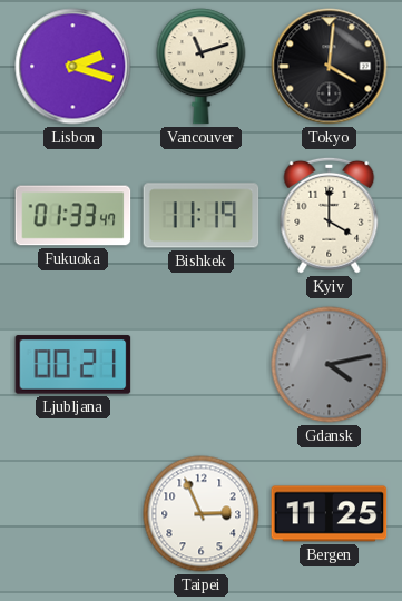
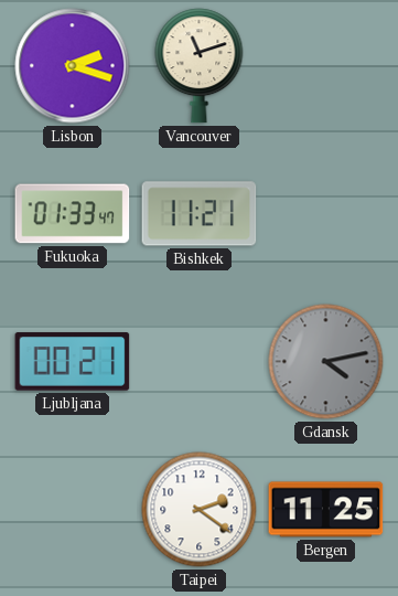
Tokyo: 4:01 -> none
Bishkek: 11:19 -> 11:21
Kyiv: 4:00 -> none
Taipei: 2:56 -> 2:21
